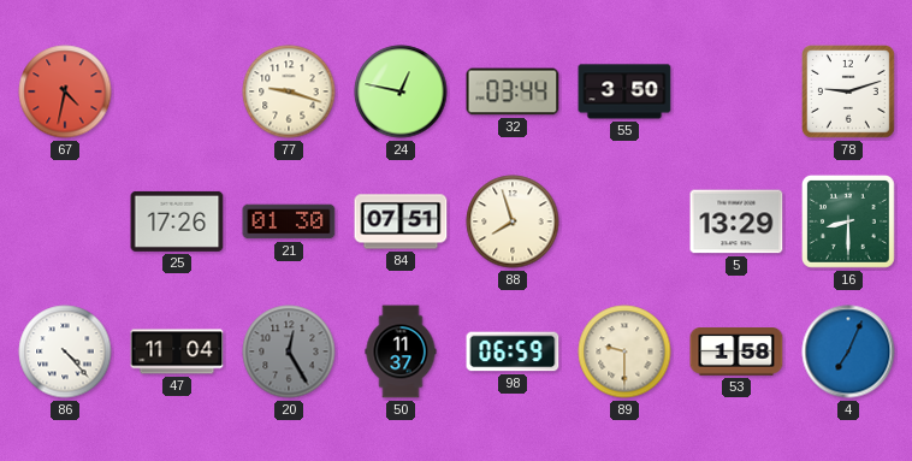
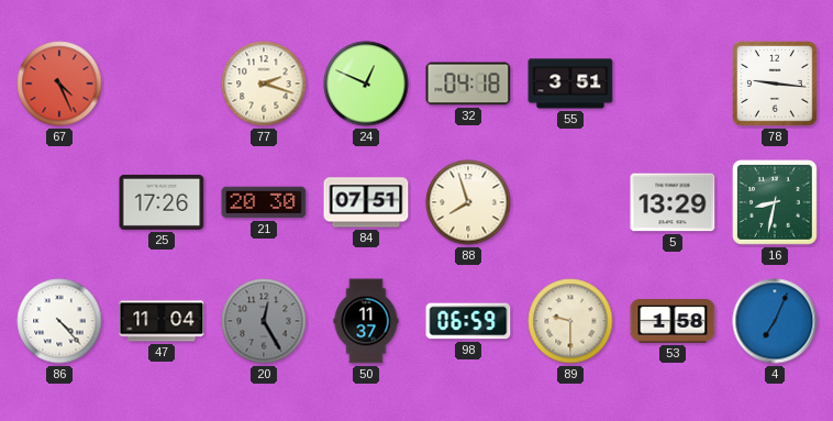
67: 4:32 -> 4:26
77: 9:18 -> 2:18
24: 12:47 -> 12:49
32: 03:44 -> 04:18
55: 3:50 -> 3:51
78: 9:12 -> 9:16
21: 01:30 -> 20:30
16: 8:30 -> 8:32
